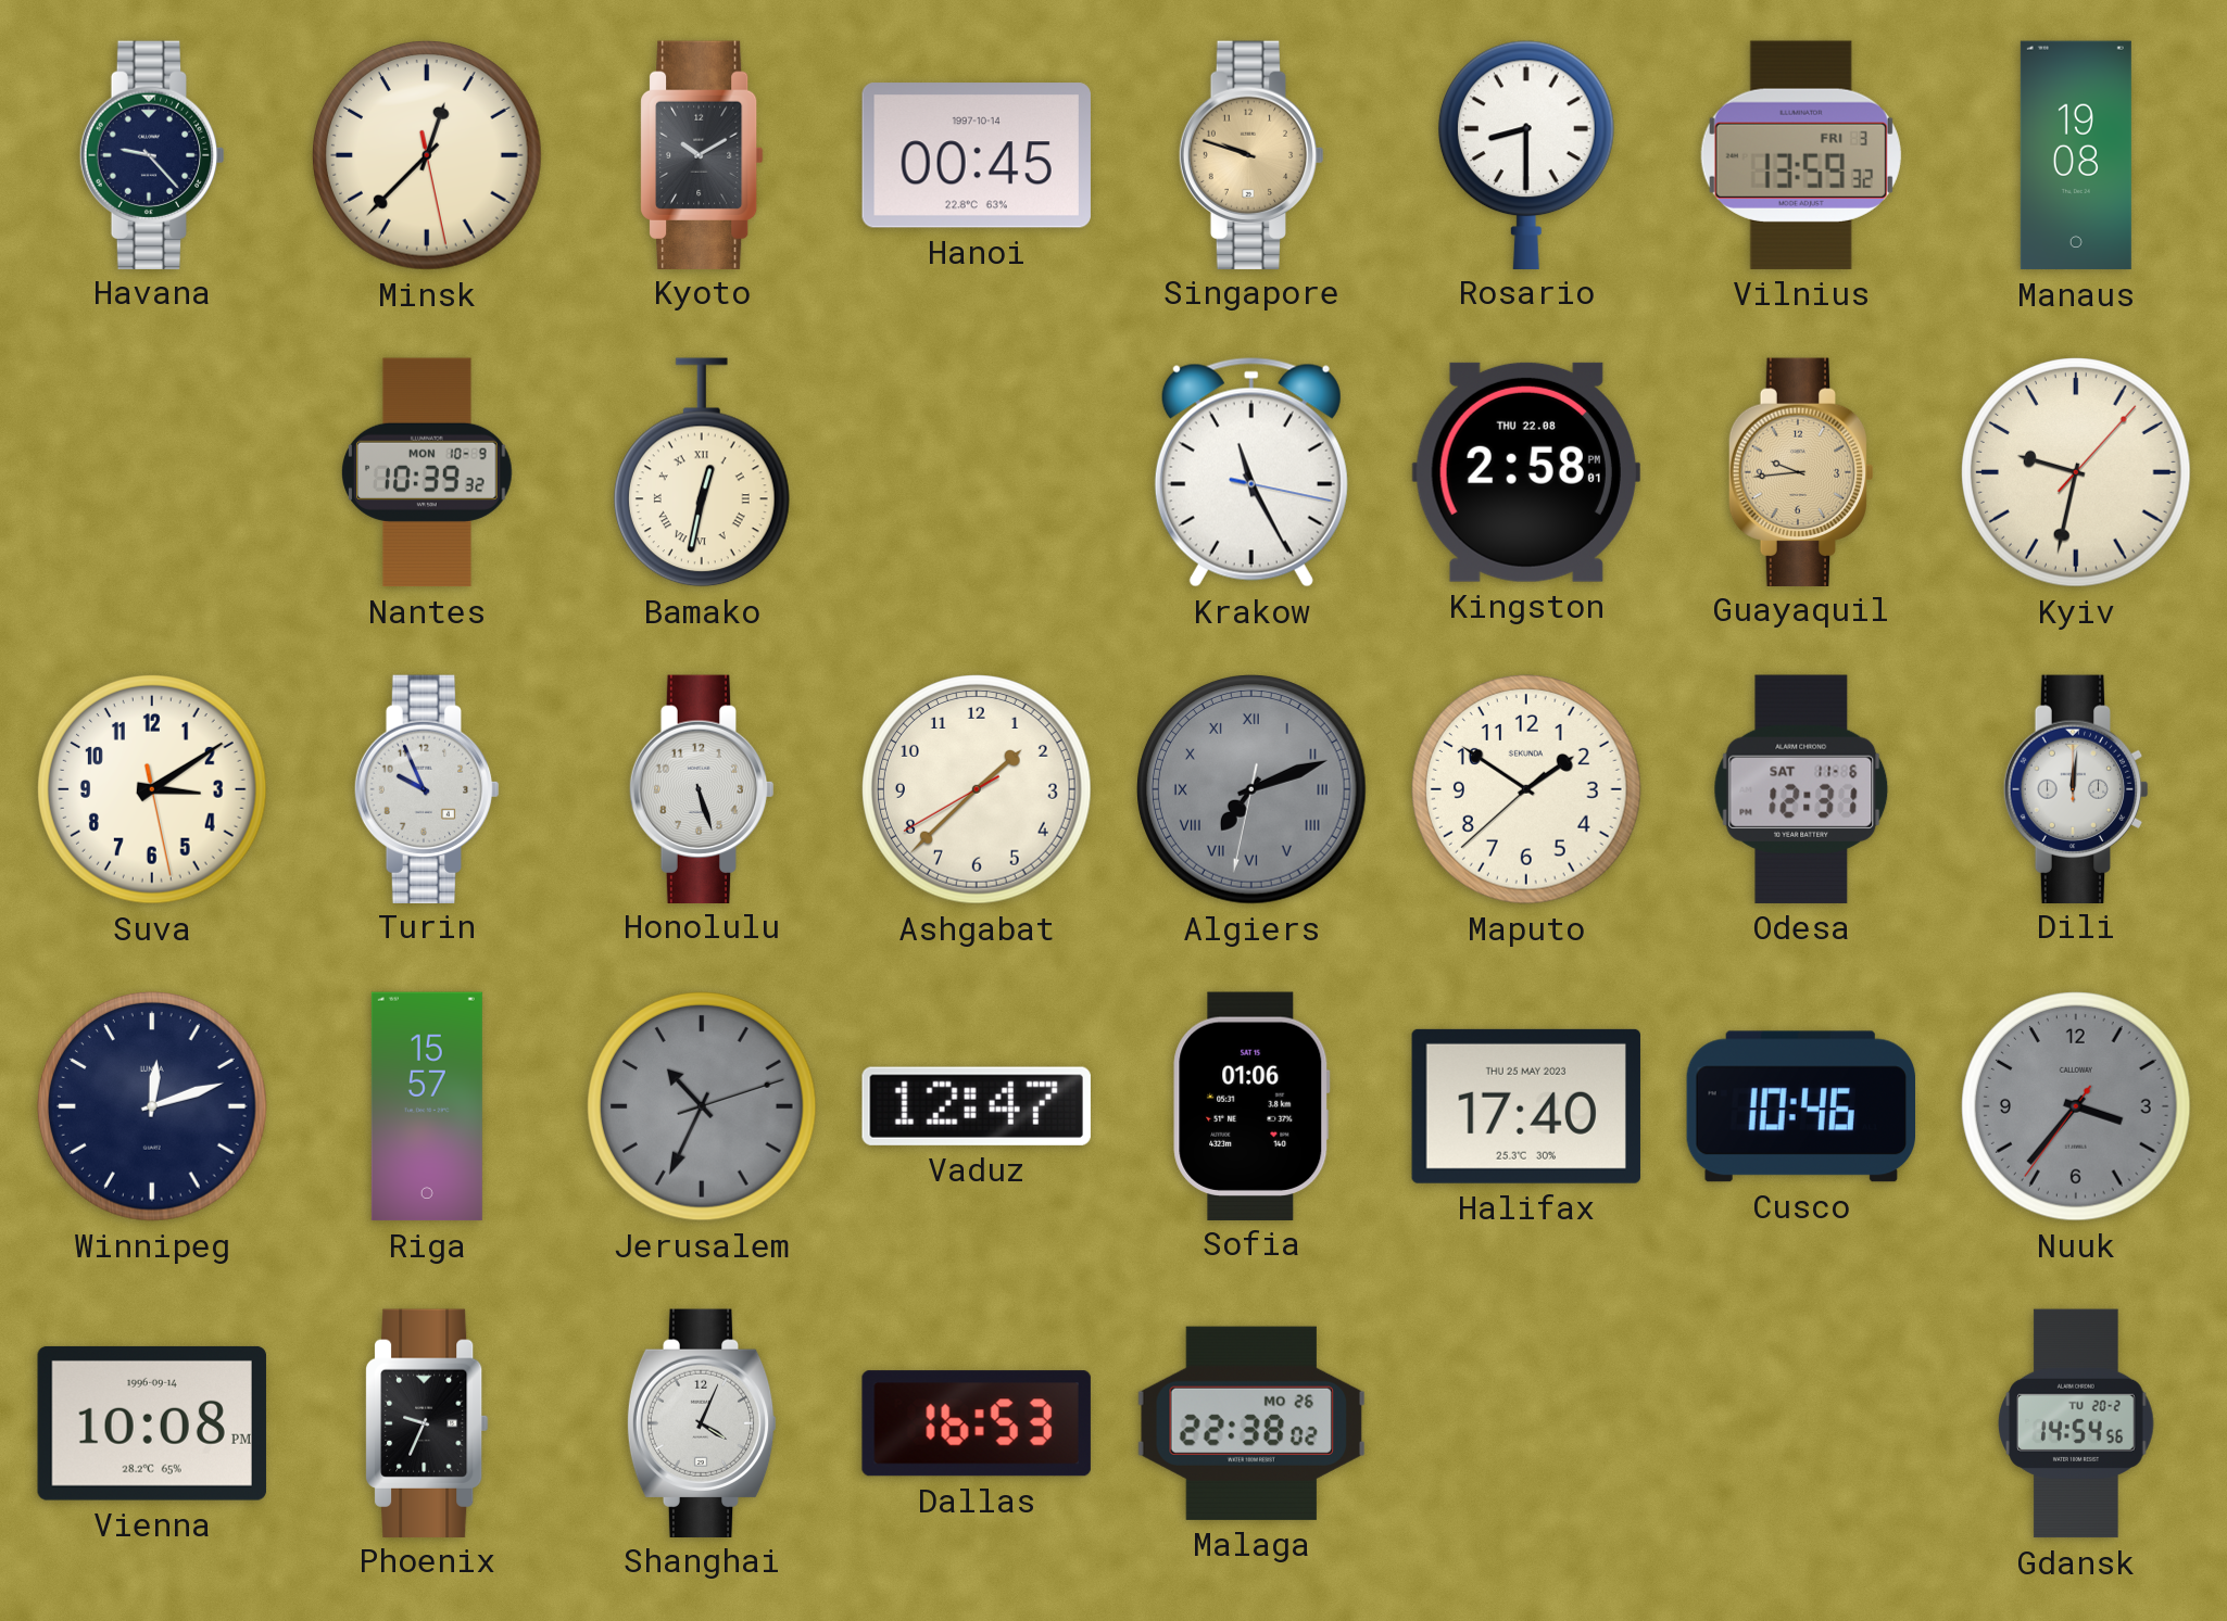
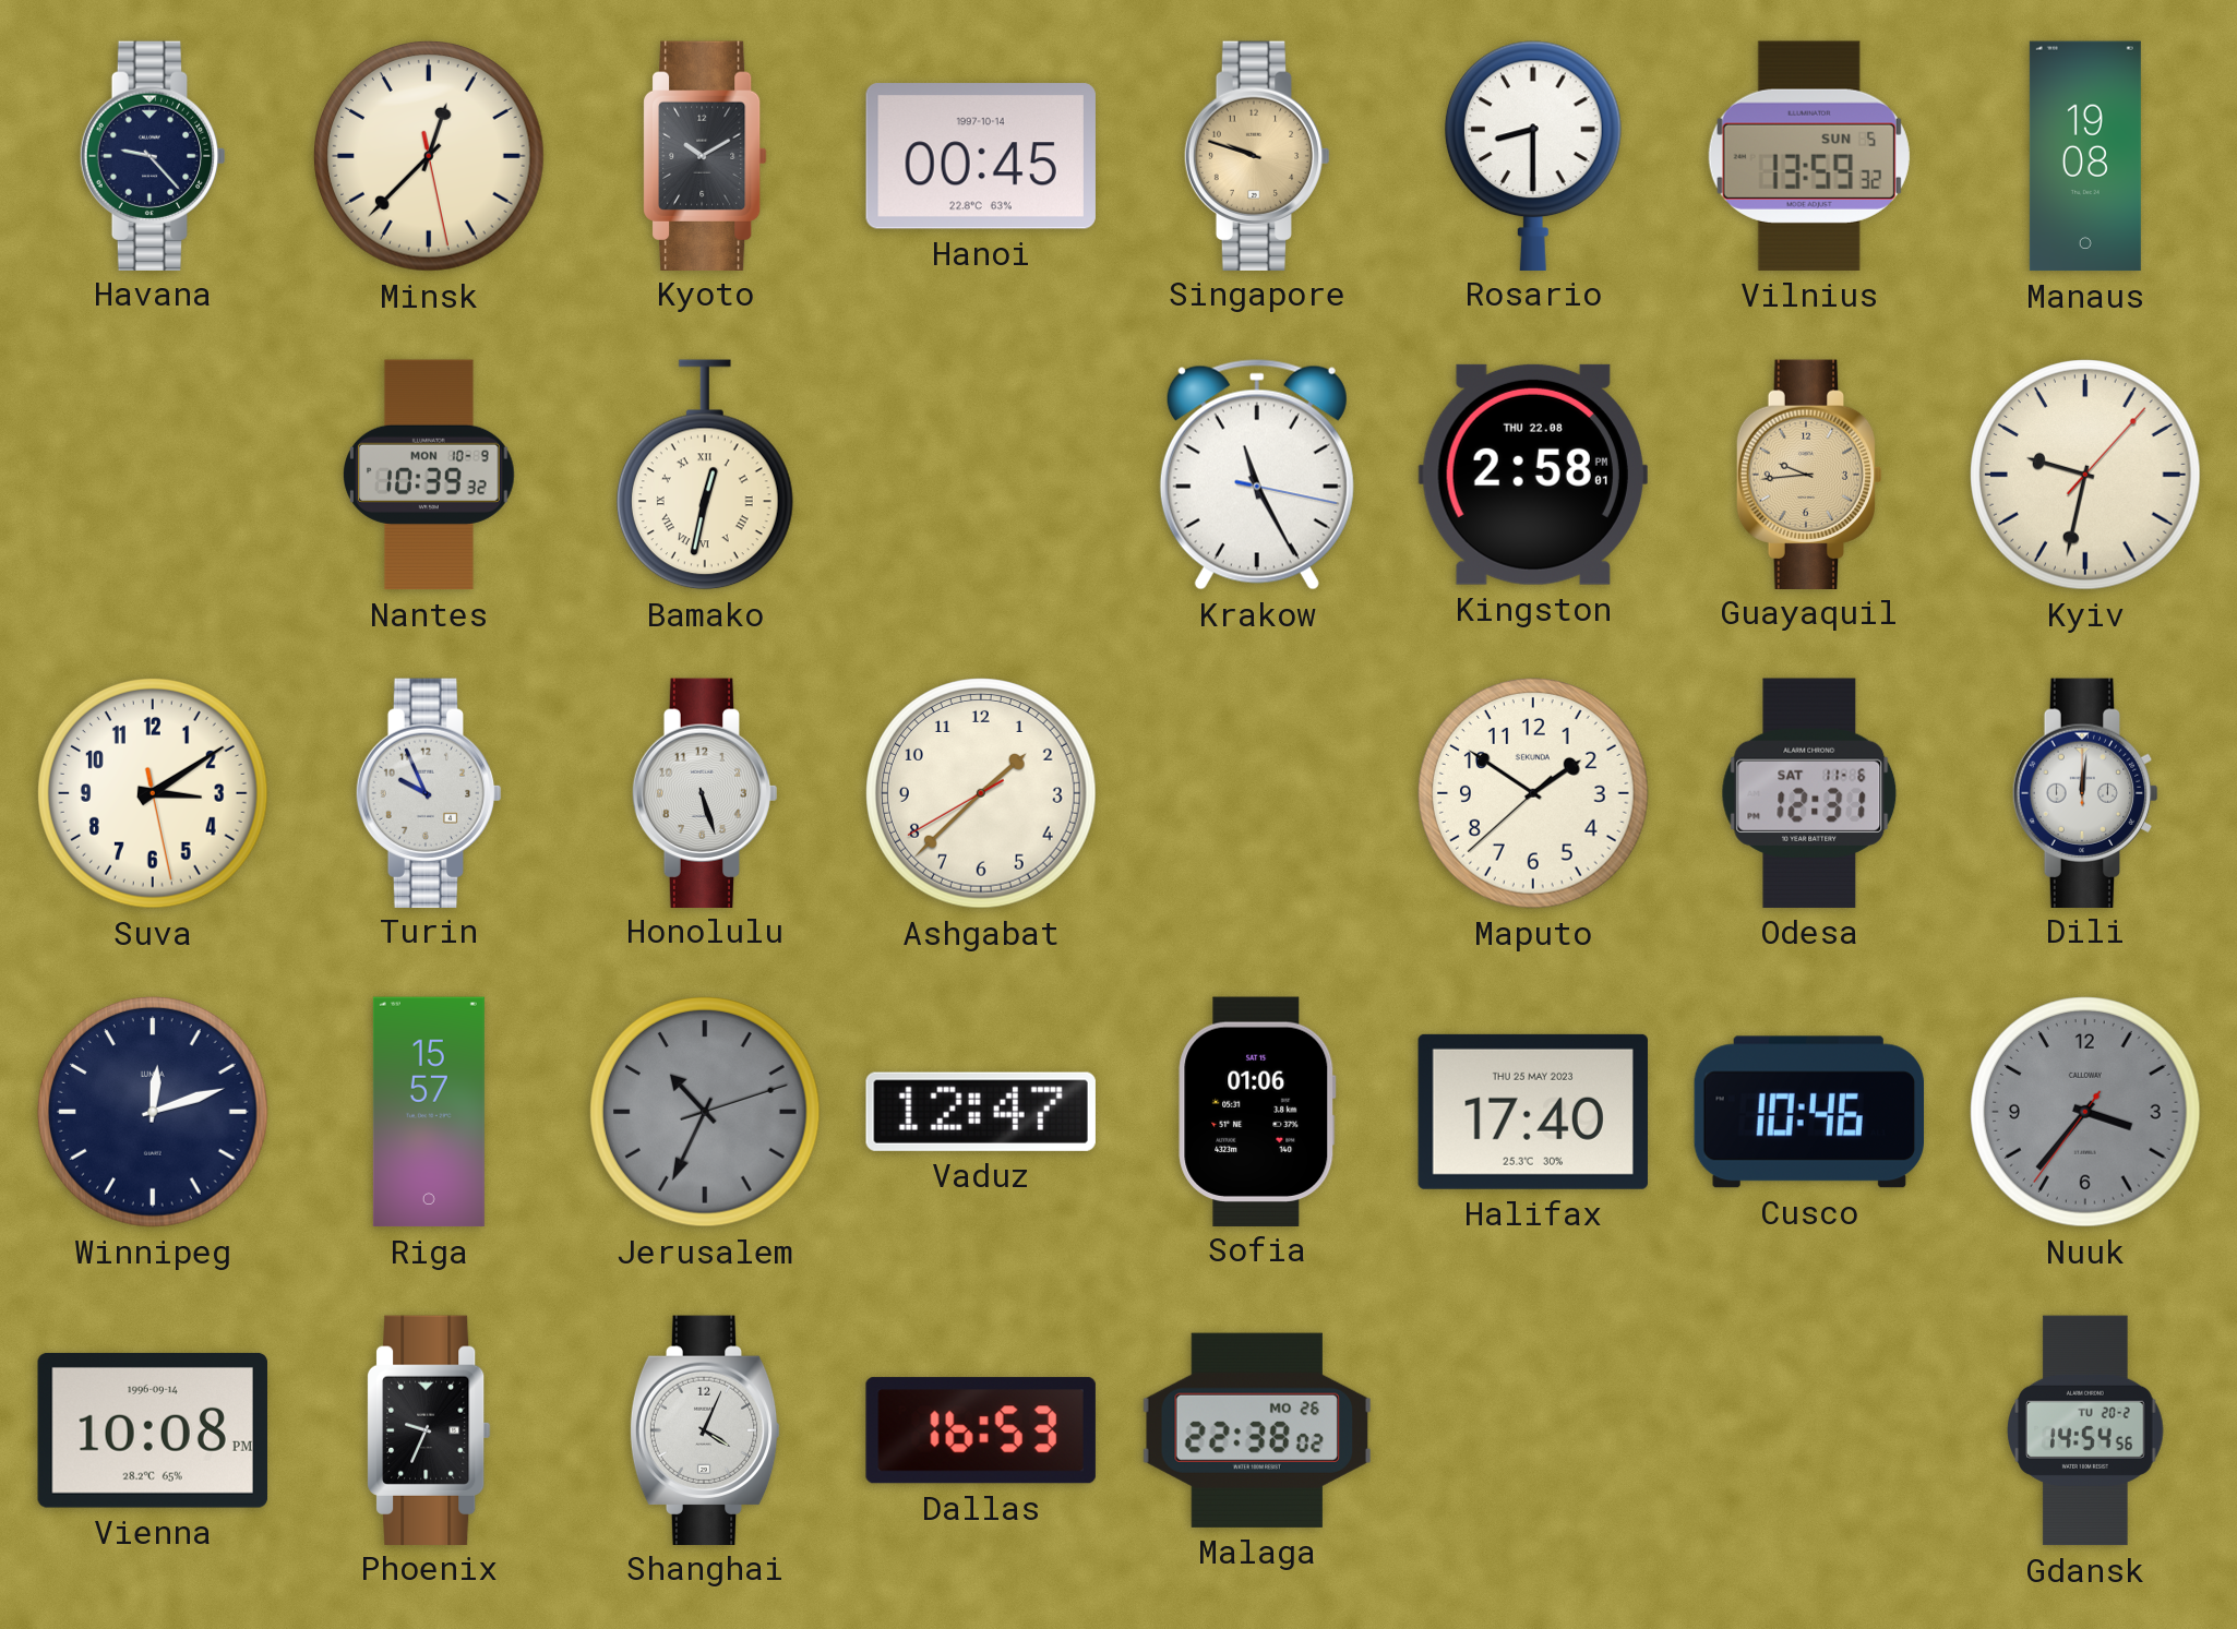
Vilnius date: FRI 3 -> SUN 5
Algiers: 7:11 -> none
